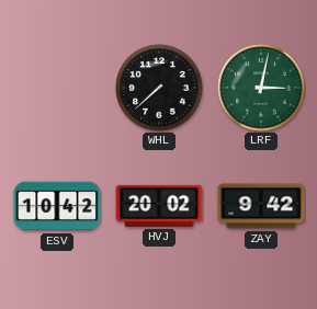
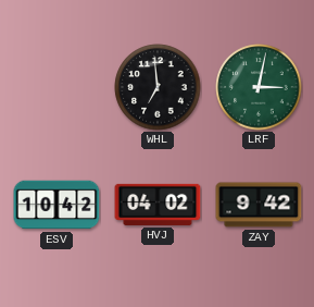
WHL: 7:38 -> 6:59
HVJ: 20:02 -> 04:02
